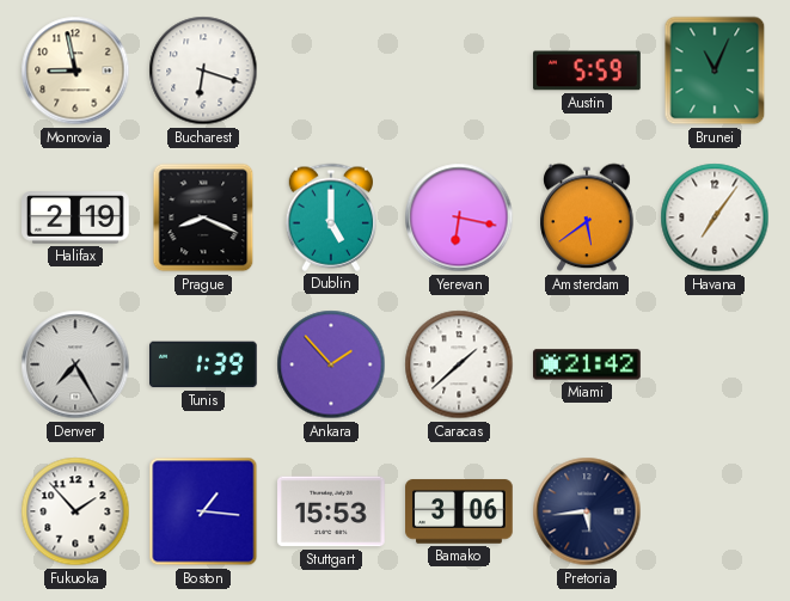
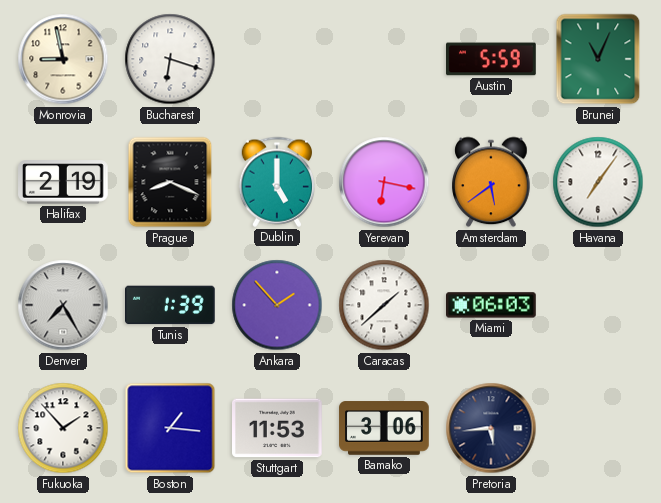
Miami: 21:42 -> 06:03
Stuttgart: 15:53 -> 11:53
